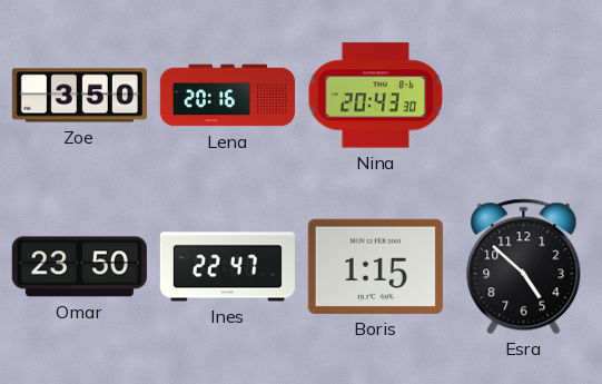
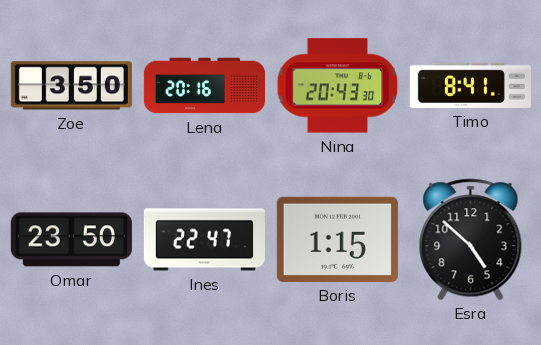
Timo: none -> 8:41
